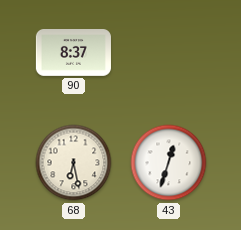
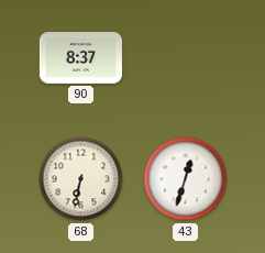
68: 6:28 -> 6:32
